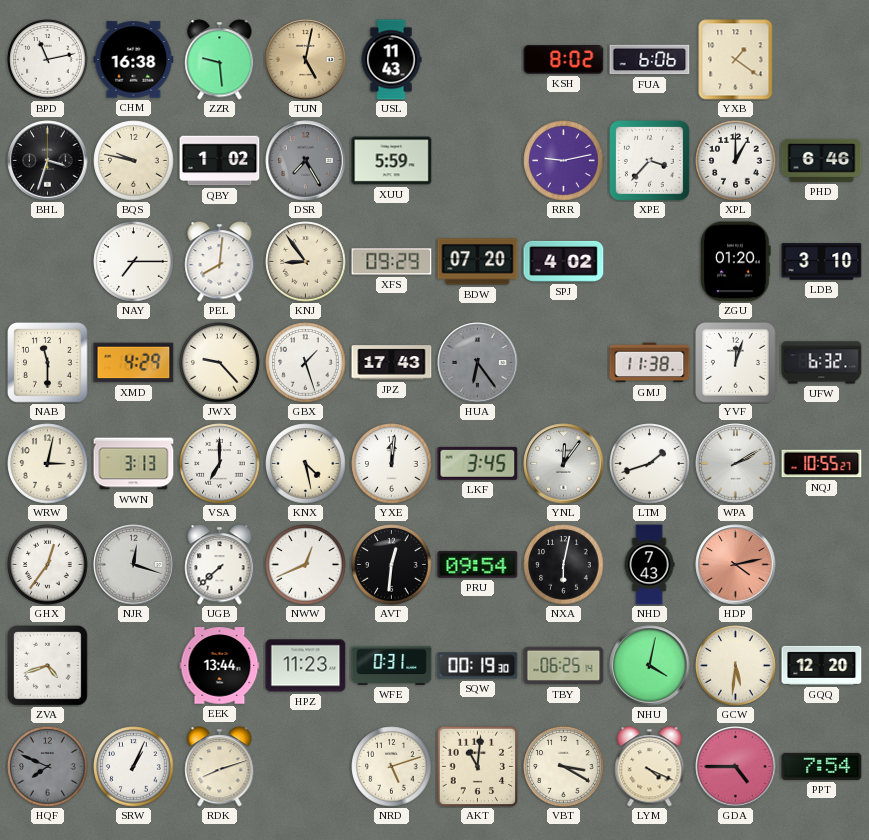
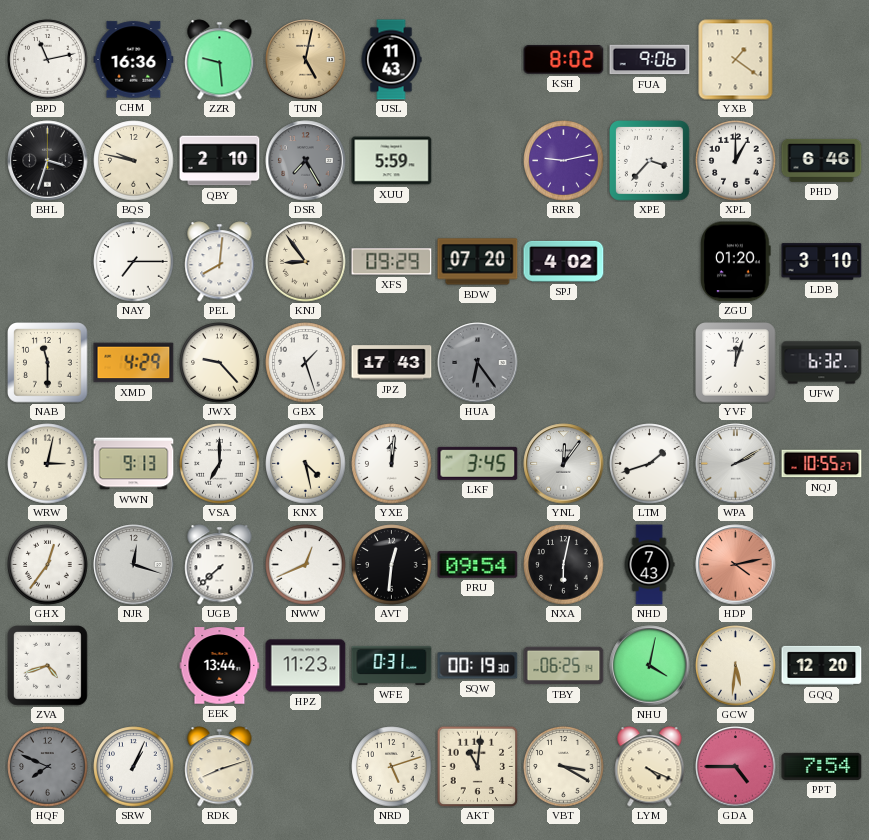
CHM: 16:38 -> 16:36
FUA: 6:06 -> 9:06
QBY: 1:02 -> 2:10
GMJ: 11:38 -> none
WWN: 3:13 -> 9:13
